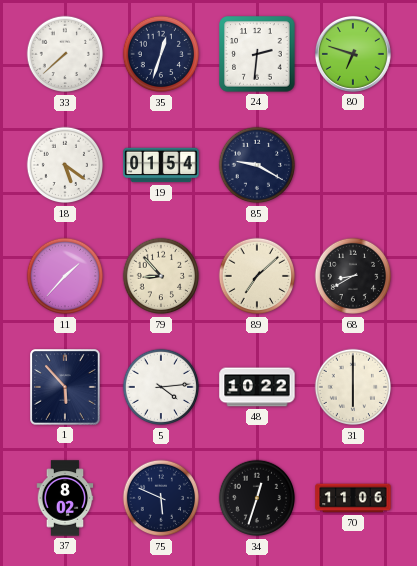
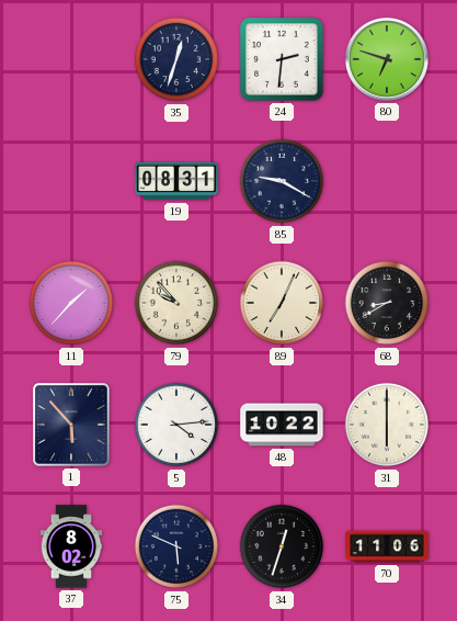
33: 7:38 -> none
18: 5:21 -> none
19: 01:54 -> 08:31
79: 8:53 -> 9:53
89: 7:08 -> 7:04
